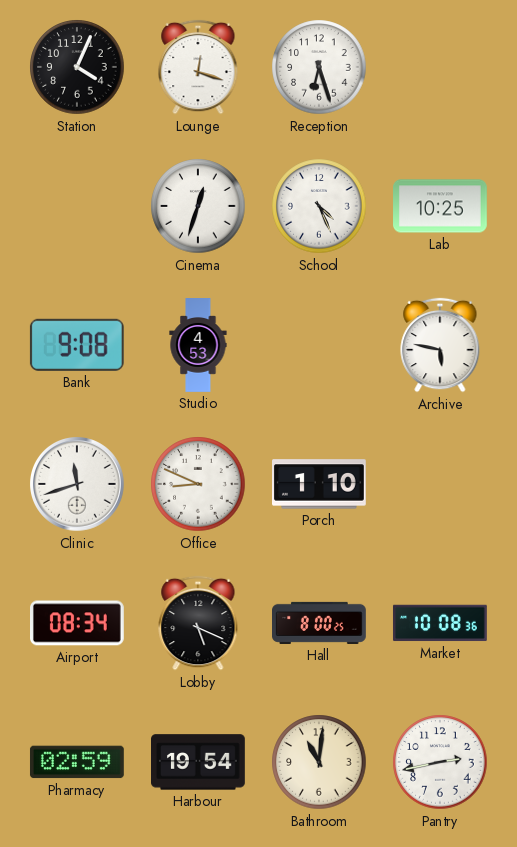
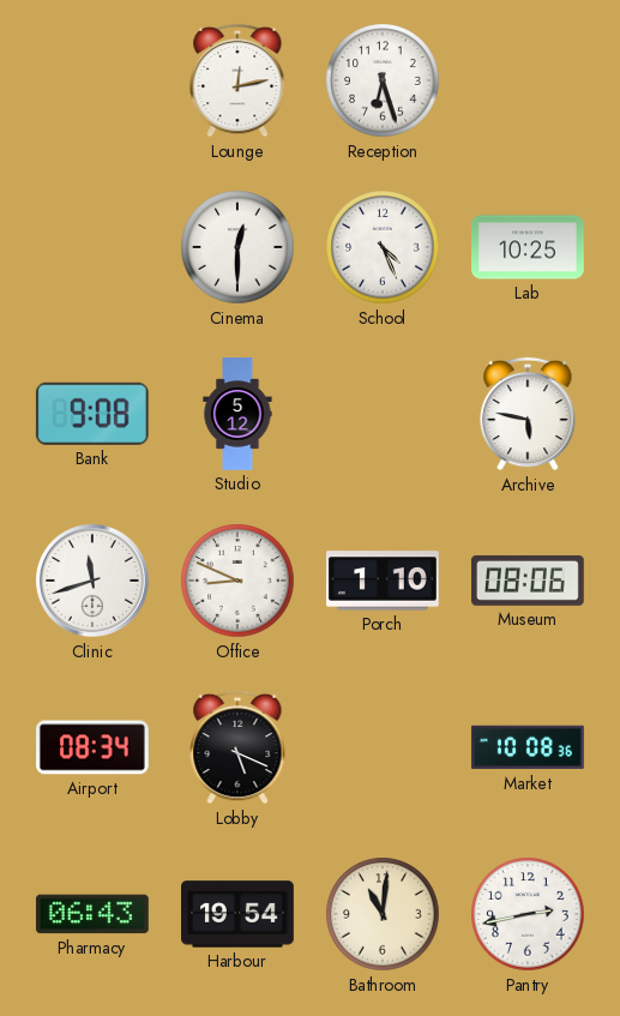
Station: 4:04 -> none
Lounge: 12:18 -> 12:13
Cinema: 12:33 -> 12:30
Studio: 4:53 -> 5:12
Museum: none -> 08:06
Hall: 8:00 -> none
Pharmacy: 02:59 -> 06:43
